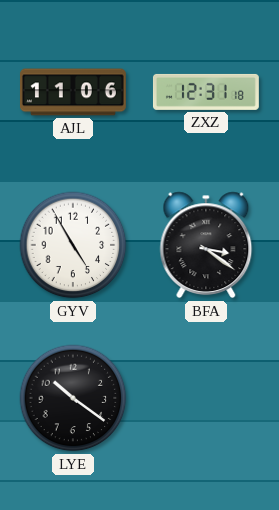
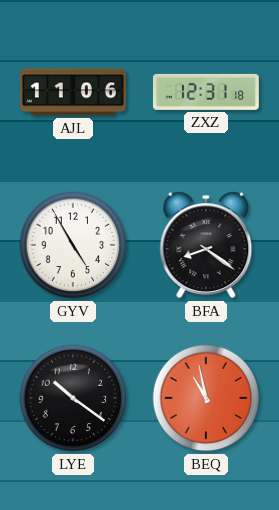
BFA: 3:21 -> 8:21
BEQ: none -> 10:58
